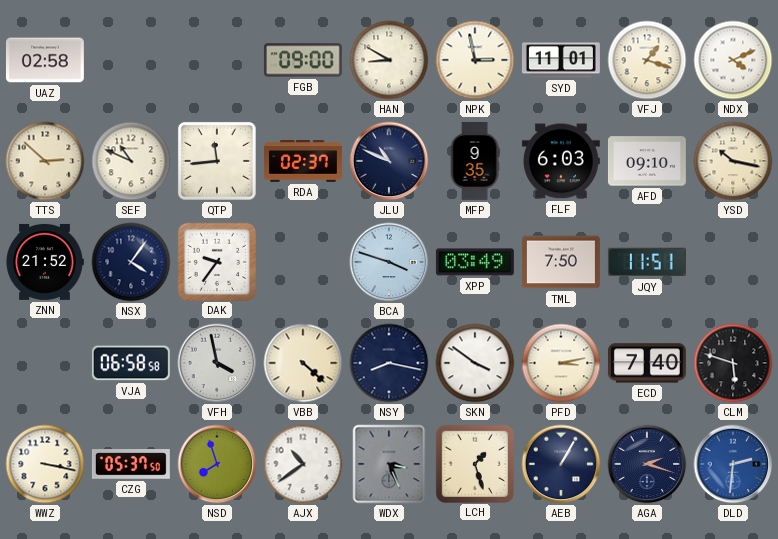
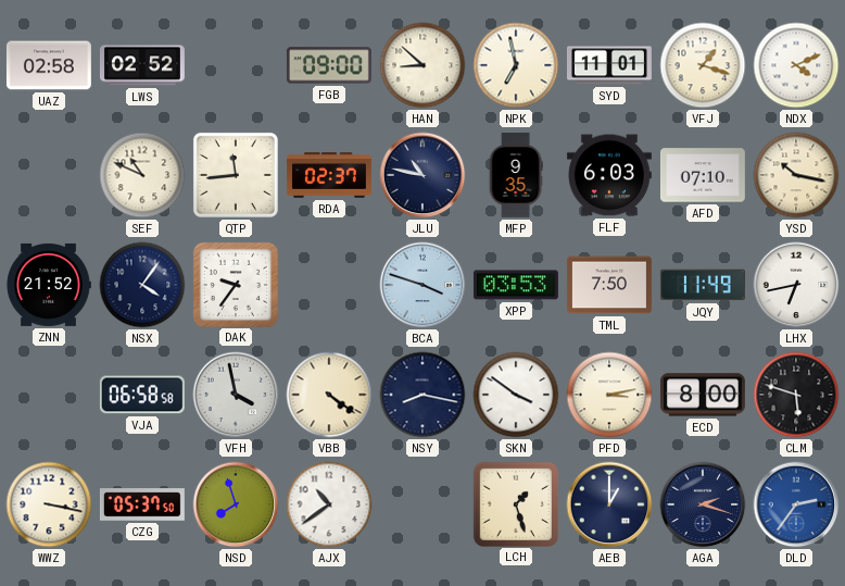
LWS: none -> 02:52
HAN: 8:50 -> 8:52
NPK: 2:58 -> 6:58
TTS: 2:52 -> none
JLU: 10:49 -> 10:47
AFD: 09:10 -> 07:10
XPP: 03:49 -> 03:53
JQY: 11:51 -> 11:49
LHX: none -> 6:43
VBB: 4:22 -> 4:21
ECD: 7:40 -> 8:00
WDX: 3:26 -> none
AEB: 1:05 -> 1:00
DLD: 2:31 -> 2:36
